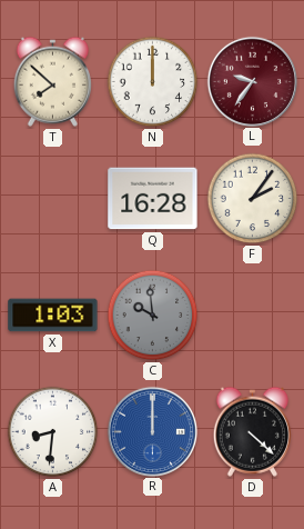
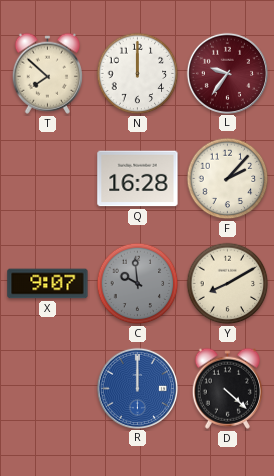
F: 2:06 -> 2:07
X: 1:03 -> 9:07
Y: none -> 8:10
A: 8:31 -> none
